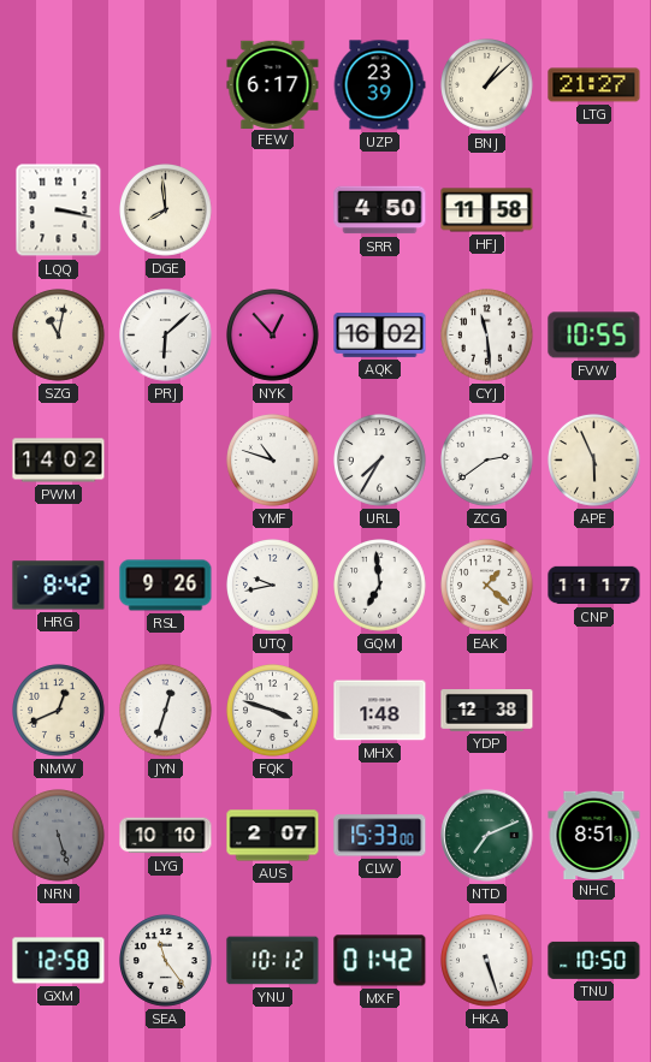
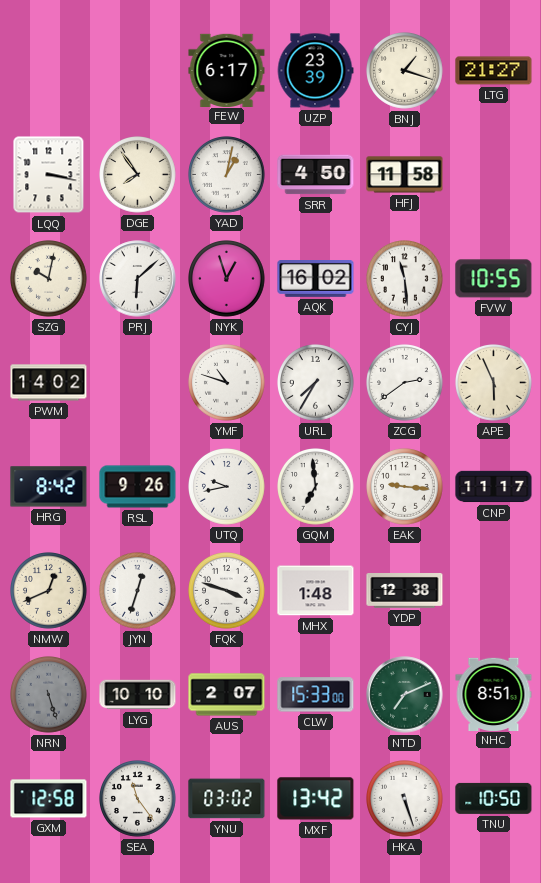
BNJ: 1:08 -> 1:18
DGE: 7:59 -> 7:54
YAD: none -> 1:02
SZG: 11:02 -> 10:02
NYK: 12:53 -> 12:57
EAK: 1:22 -> 9:16
YNU: 10:12 -> 03:02
MXF: 01:42 -> 13:42
